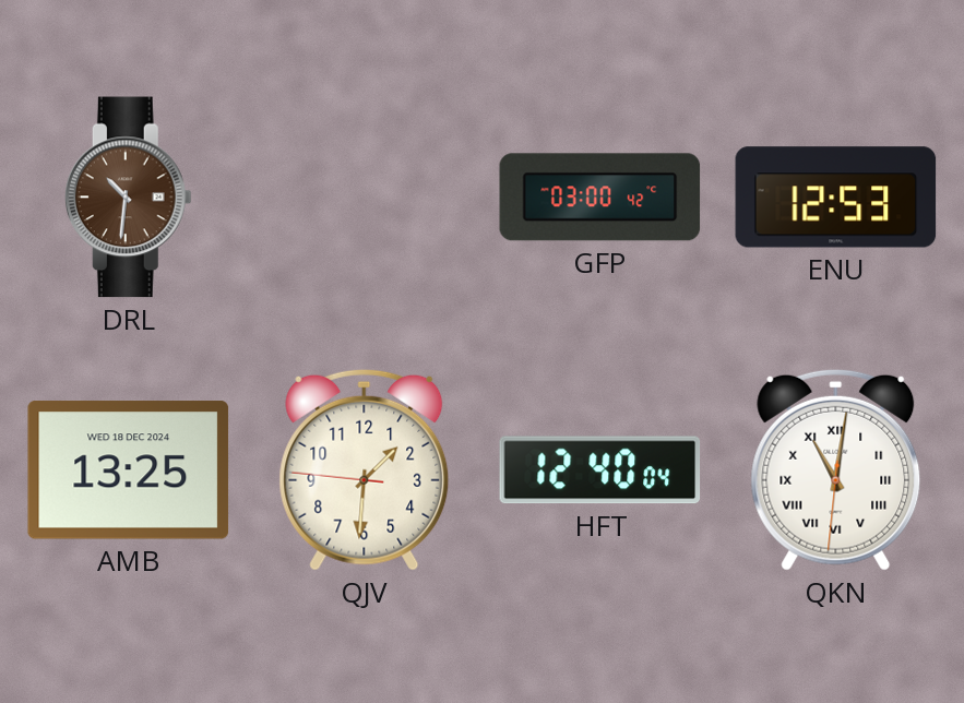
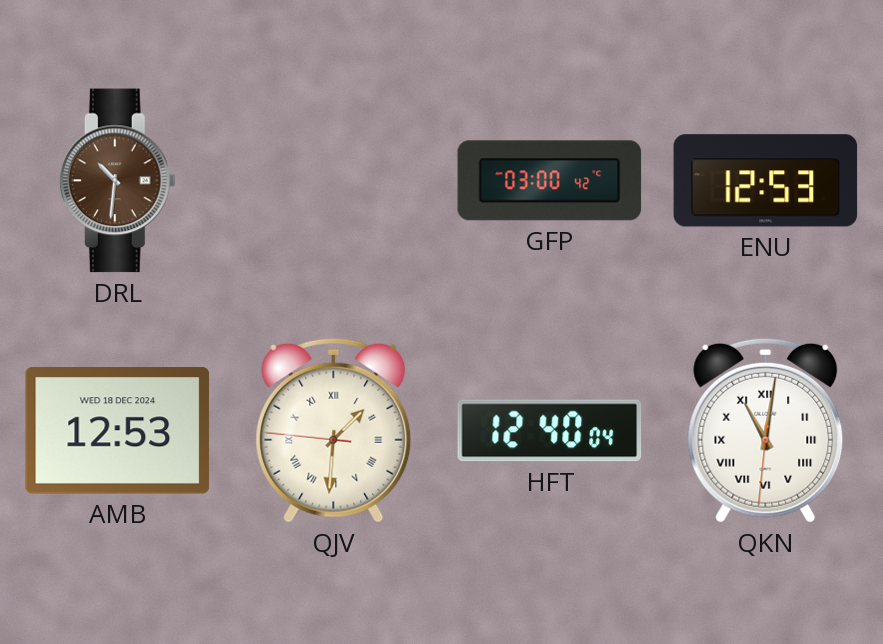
AMB: 13:25 -> 12:53
QJV numerals: Arabic -> Roman
